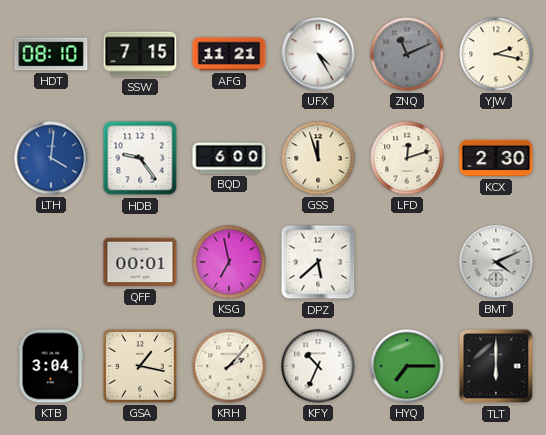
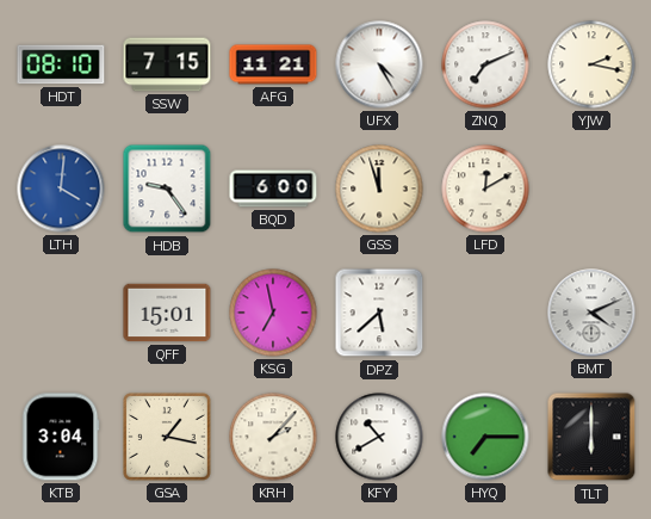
ZNQ: 11:11 -> 7:11
ZNQ dial: grey -> white
LFD: 12:12 -> 12:10
KCX: 2:30 -> none
QFF: 00:01 -> 15:01
KFY: 10:34 -> 10:40
